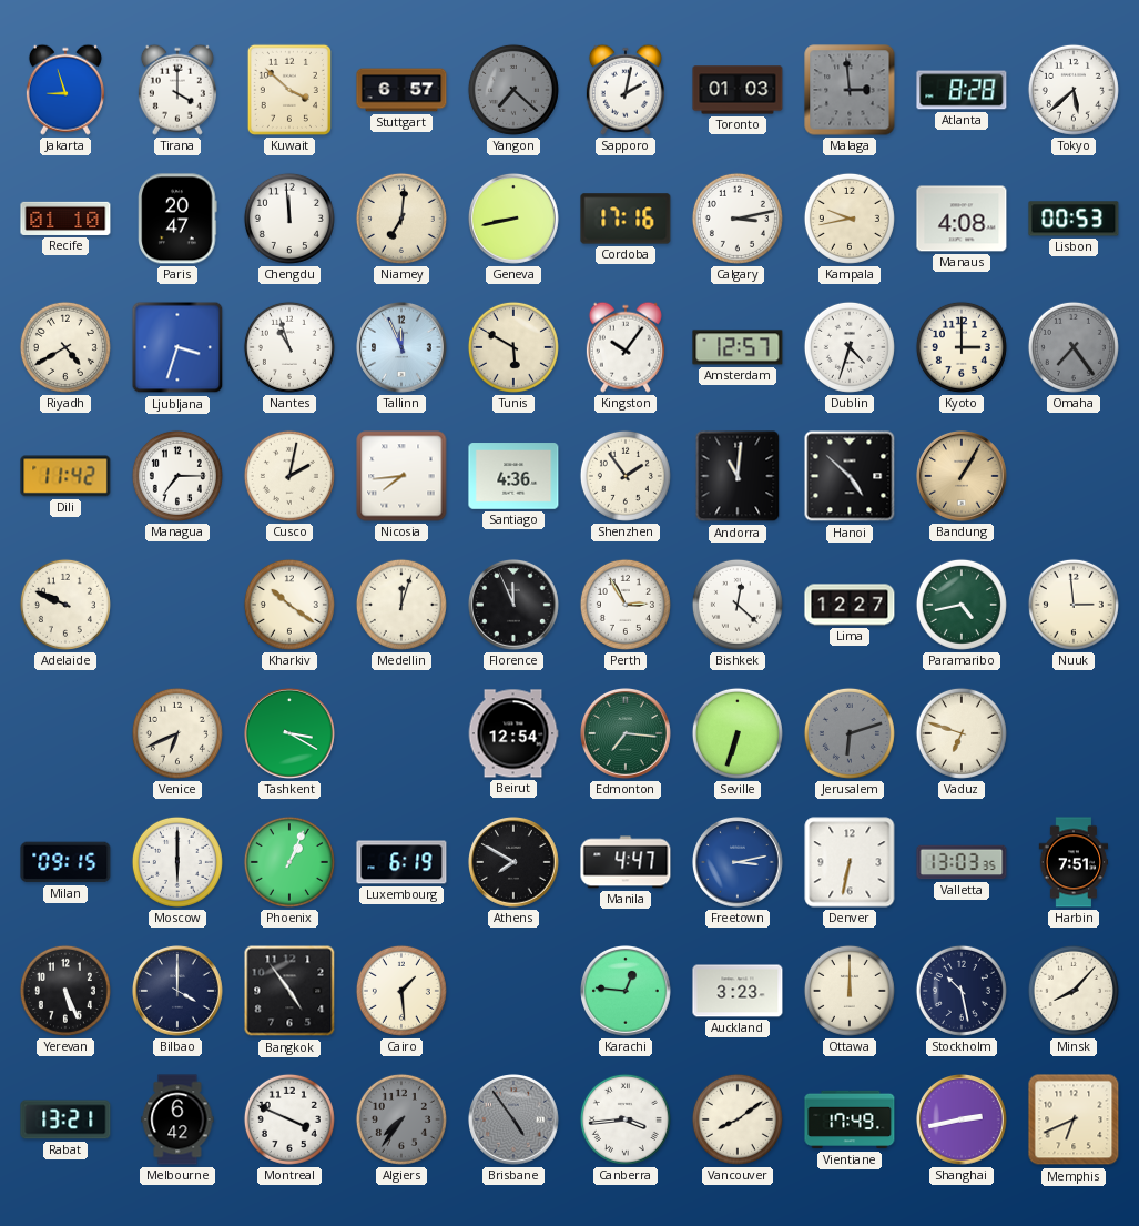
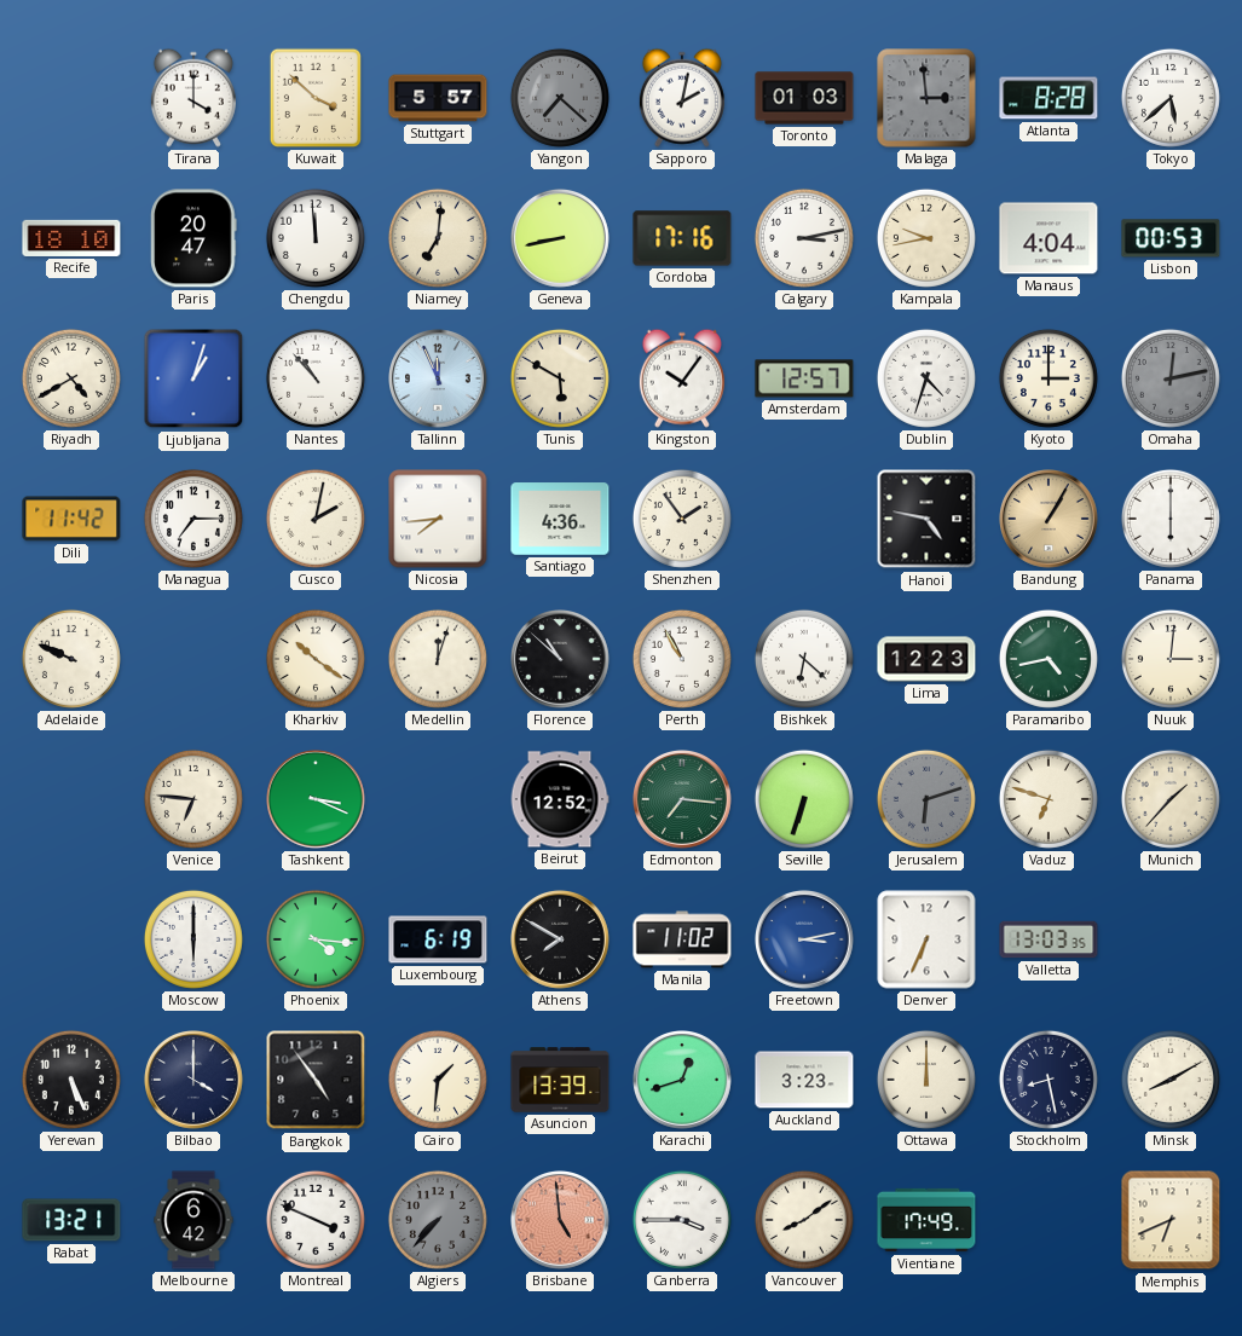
Jakarta: 8:57 -> none
Stuttgart: 6:57 -> 5:57
Recife: 01:10 -> 18:10
Manaus: 4:08 -> 4:04
Ljubljana: 3:33 -> 1:03
Nantes: 10:57 -> 10:53
Omaha: 7:24 -> 12:13
Andorra: 11:01 -> none
Hanoi: 4:52 -> 4:47
Panama: none -> 6:00
Florence: 11:56 -> 10:52
Perth: 2:55 -> 10:55
Bishkek: 12:22 -> 6:22
Lima: 12:27 -> 12:23
Nuuk: 2:59 -> 3:01
Venice: 6:41 -> 6:46
Tashkent: 3:20 -> 3:19
Beirut: 12:54 -> 12:52
Munich: none -> 1:37
Milan: 09:15 -> none
Phoenix: 1:04 -> 4:16
Manila: 4:47 -> 11:02
Denver: 6:32 -> 6:34
Harbin: 7:51 -> none
Cairo: 1:29 -> 1:31
Asuncion: none -> 13:39
Karachi: 12:46 -> 12:42
Stockholm: 10:28 -> 8:28
Minsk: 8:07 -> 8:10
Algiers: 7:36 -> 7:37
Brisbane: 4:54 -> 4:59
Brisbane dial: grey -> salmon
Canberra: 3:44 -> 3:45
Shanghai: 2:43 -> none
